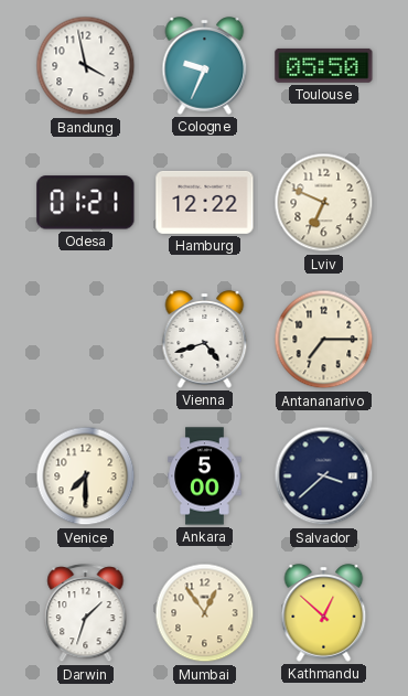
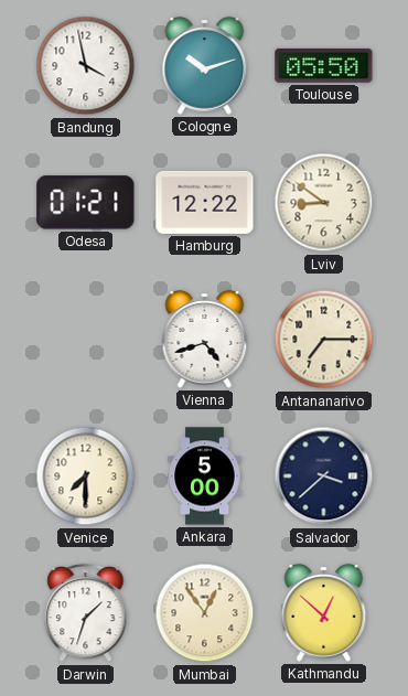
Cologne: 9:34 -> 10:12
Lviv: 6:49 -> 8:51
